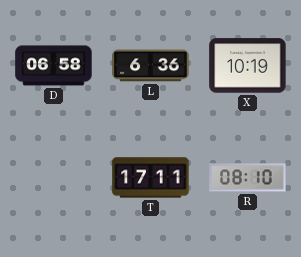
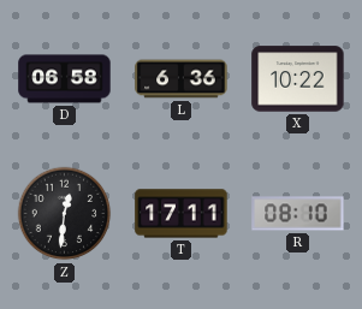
X: 10:19 -> 10:22
Z: none -> 12:31
